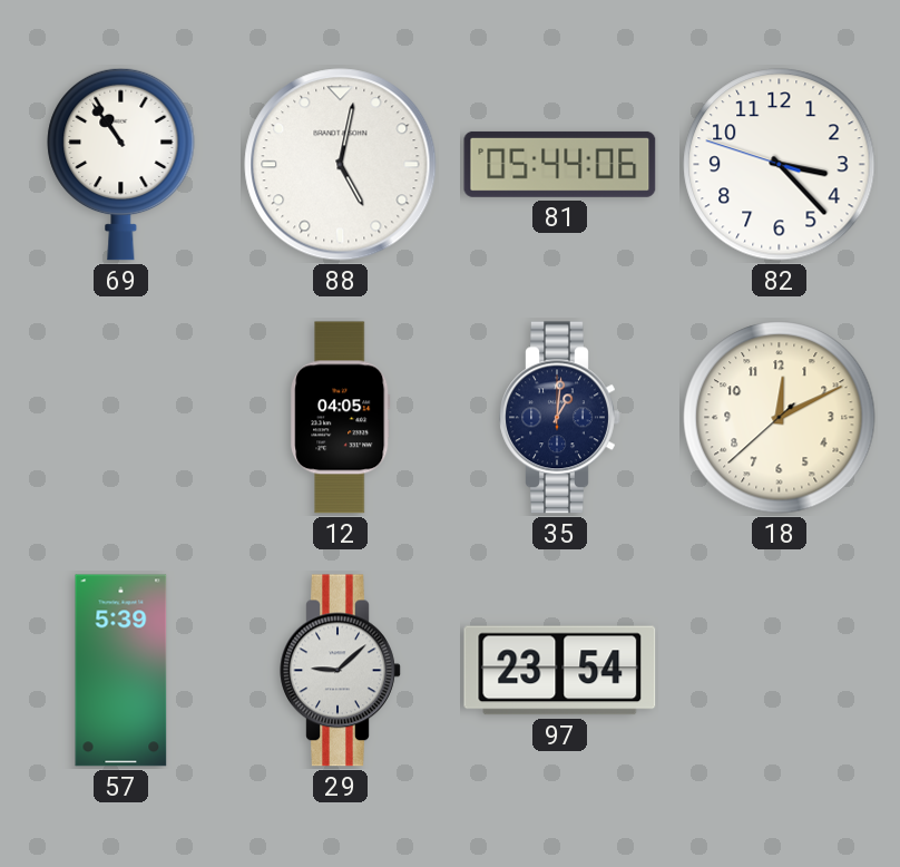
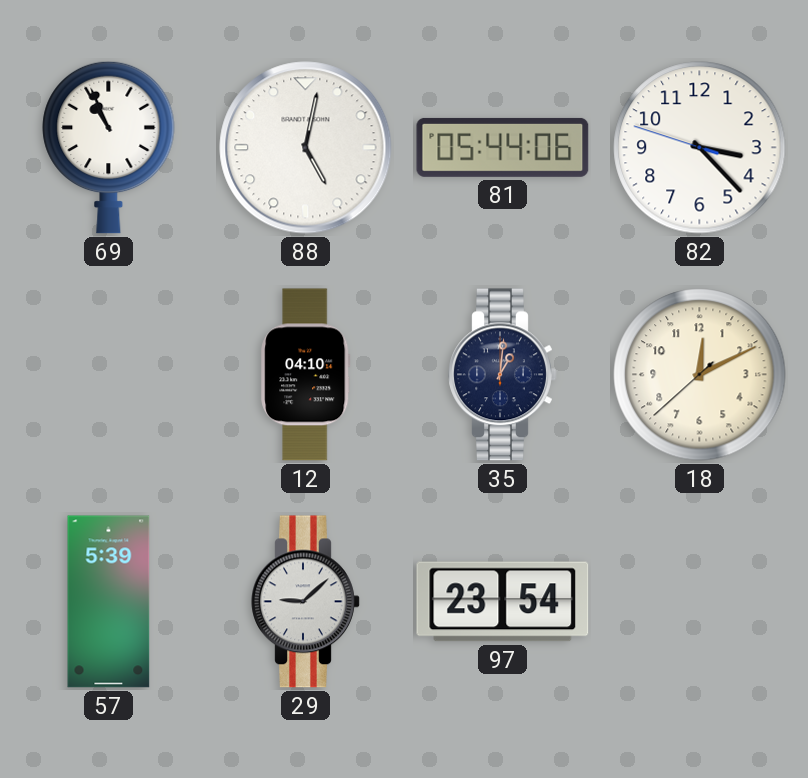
69: 10:54 -> 10:56
12: 04:05 -> 04:10
